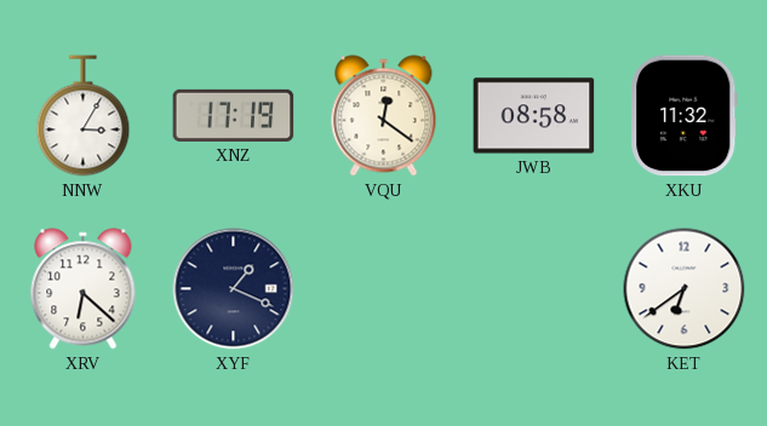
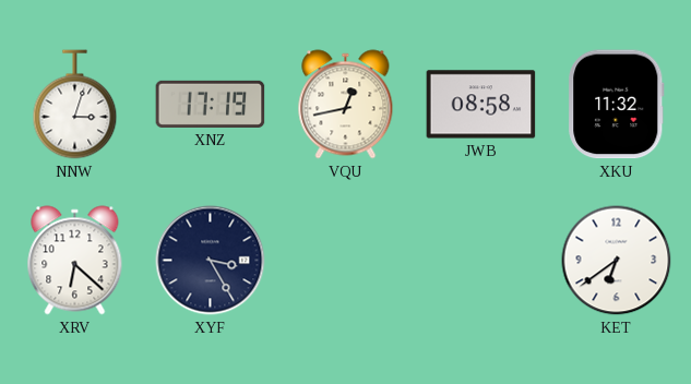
NNW: 3:05 -> 3:03
VQU: 12:21 -> 12:43
XYF: 1:19 -> 3:25
